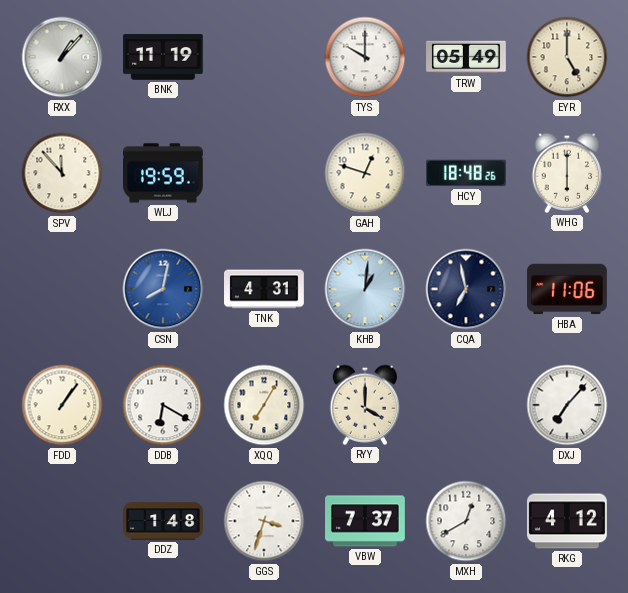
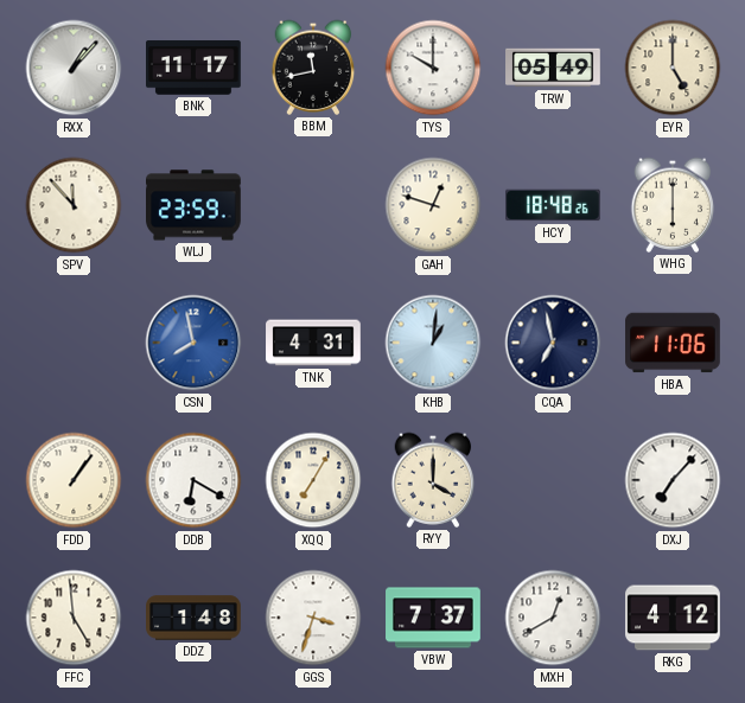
BNK: 11:19 -> 11:17
BBM: none -> 11:43
WLJ: 19:59 -> 23:59
CSN: 8:02 -> 7:58
FFC: none -> 4:59
